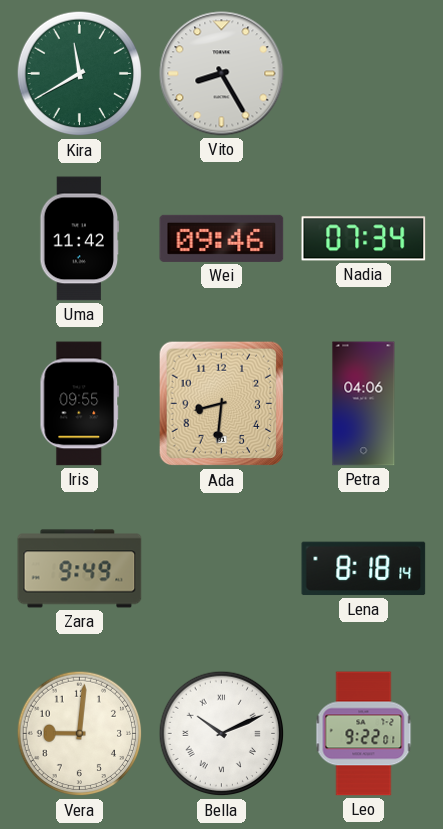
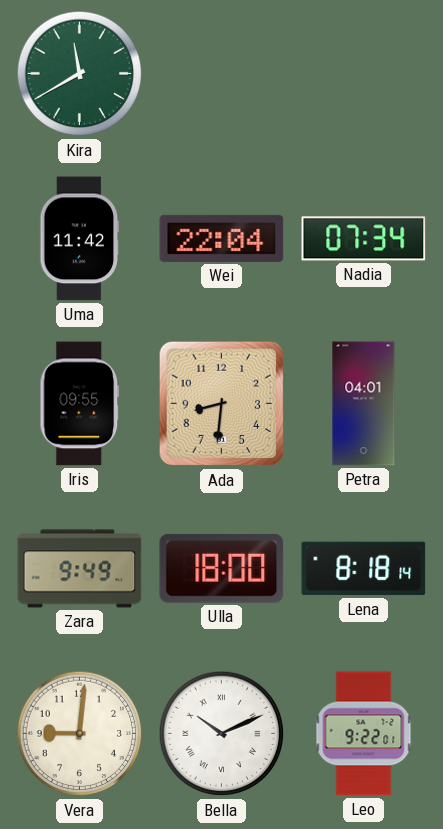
Vito: 8:25 -> none
Wei: 09:46 -> 22:04
Petra: 04:06 -> 04:01
Ulla: none -> 18:00
